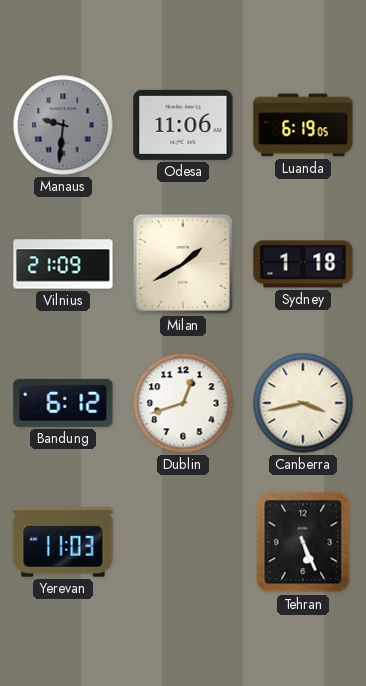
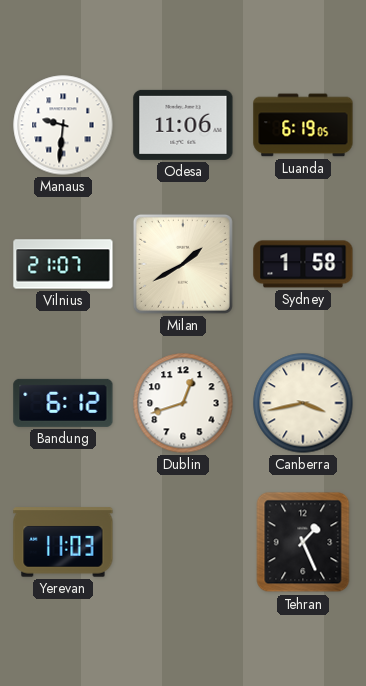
Manaus dial: grey -> white
Vilnius: 21:09 -> 21:07
Sydney: 1:18 -> 1:58
Tehran: 5:26 -> 1:26
